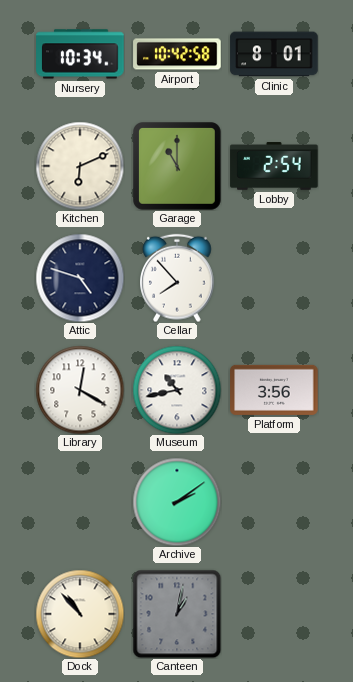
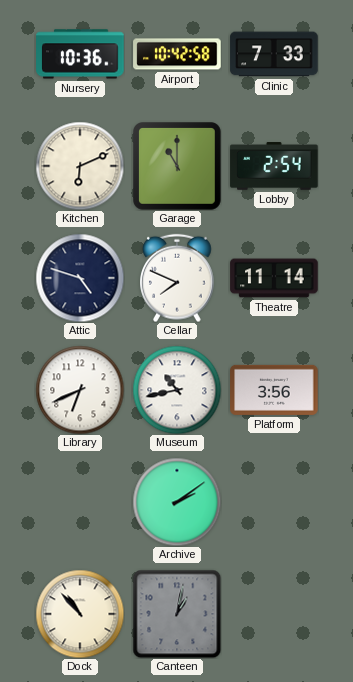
Nursery: 10:34 -> 10:36
Clinic: 8:01 -> 7:33
Cellar: 7:53 -> 7:49
Theatre: none -> 11:14
Library: 12:20 -> 6:41
